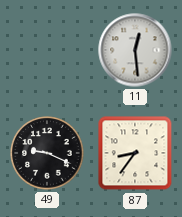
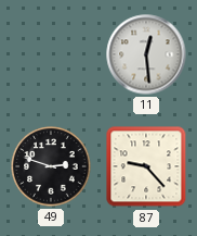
49: 9:19 -> 2:48
87: 8:36 -> 9:23
